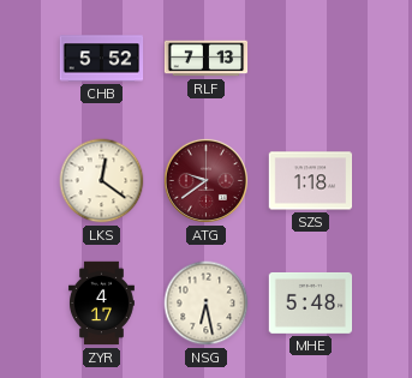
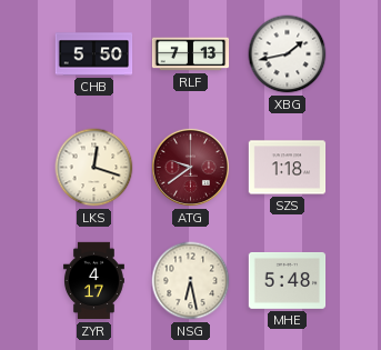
CHB: 5:52 -> 5:50
XBG: none -> 1:43
LKS: 12:21 -> 12:18
